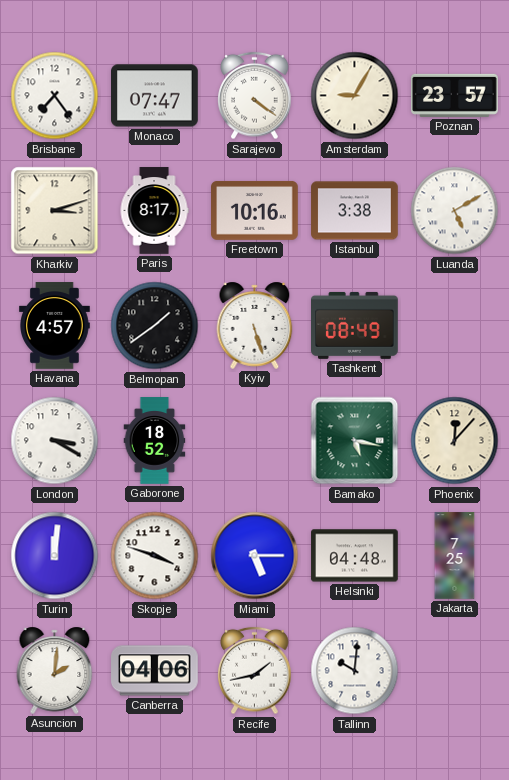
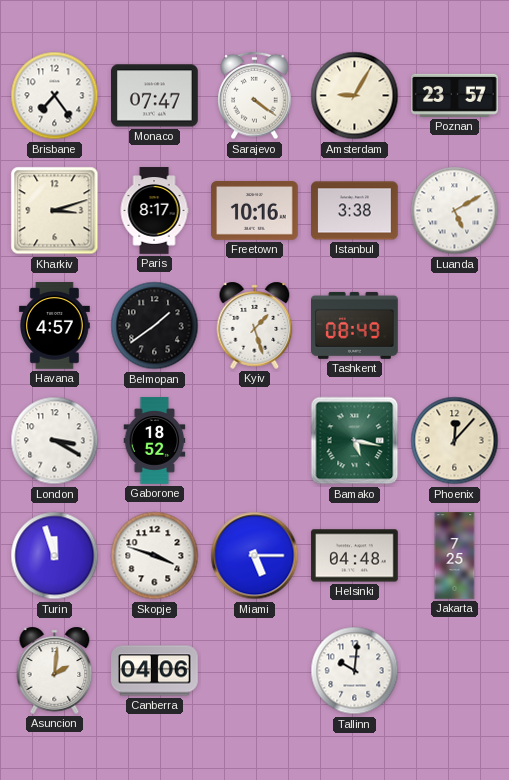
Kyiv: 5:27 -> 1:27
Turin: 12:01 -> 11:57
Recife: 1:43 -> none
